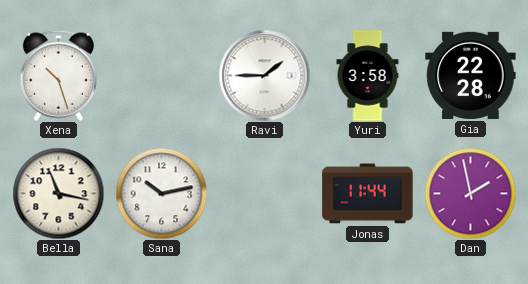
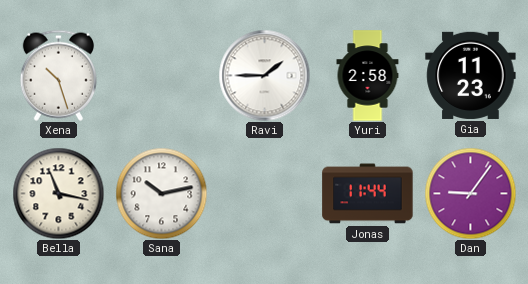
Yuri: 3:58 -> 2:58
Gia: 22:28 -> 11:23
Dan: 1:58 -> 9:06
